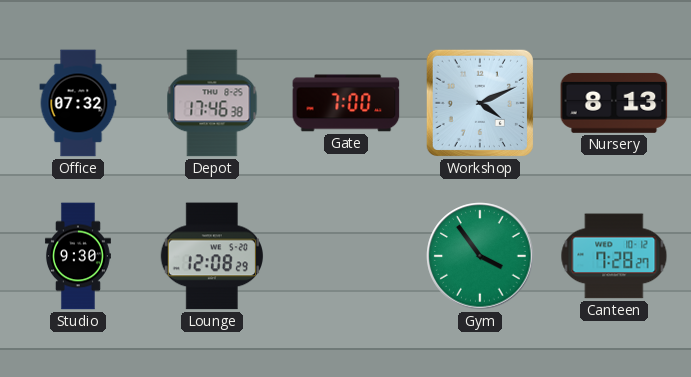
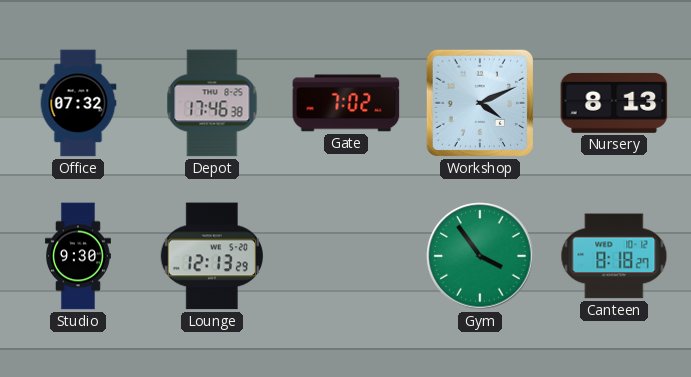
Gate: 7:00 -> 7:02
Lounge: 12:08 -> 12:13
Canteen: 7:28 -> 8:18
